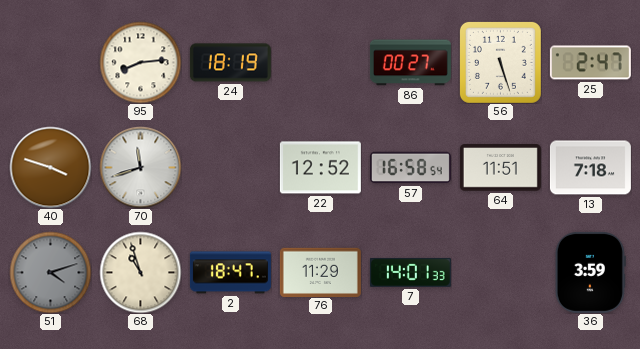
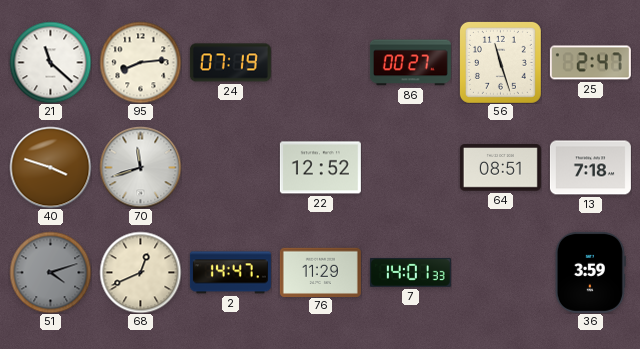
21: none -> 11:22
24: 18:19 -> 07:19
56: 5:27 -> 11:27
57: 16:58 -> none
64: 11:51 -> 08:51
68: 10:57 -> 12:41
2: 18:47 -> 14:47
